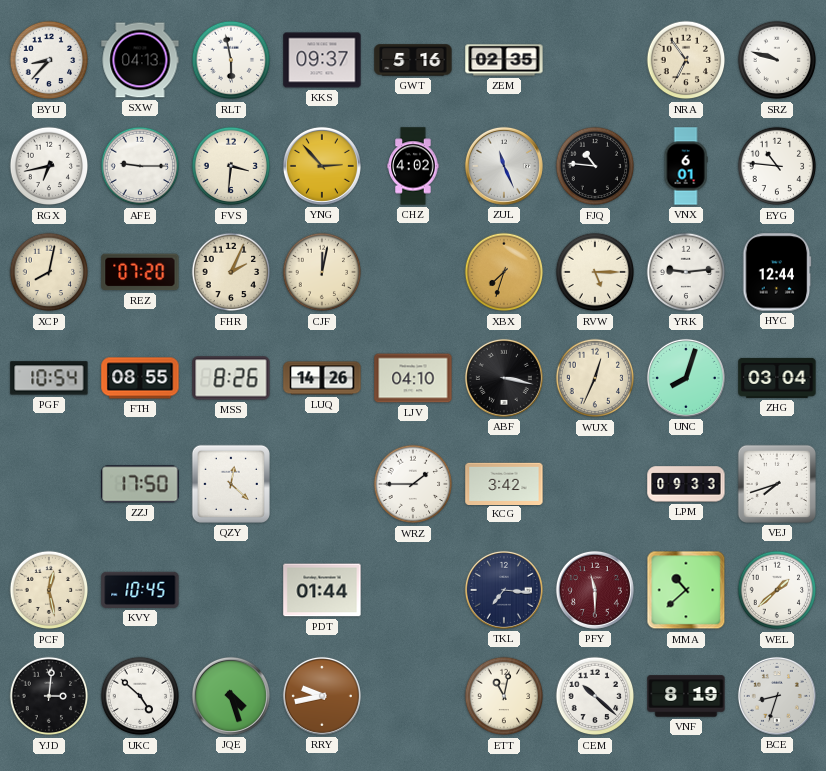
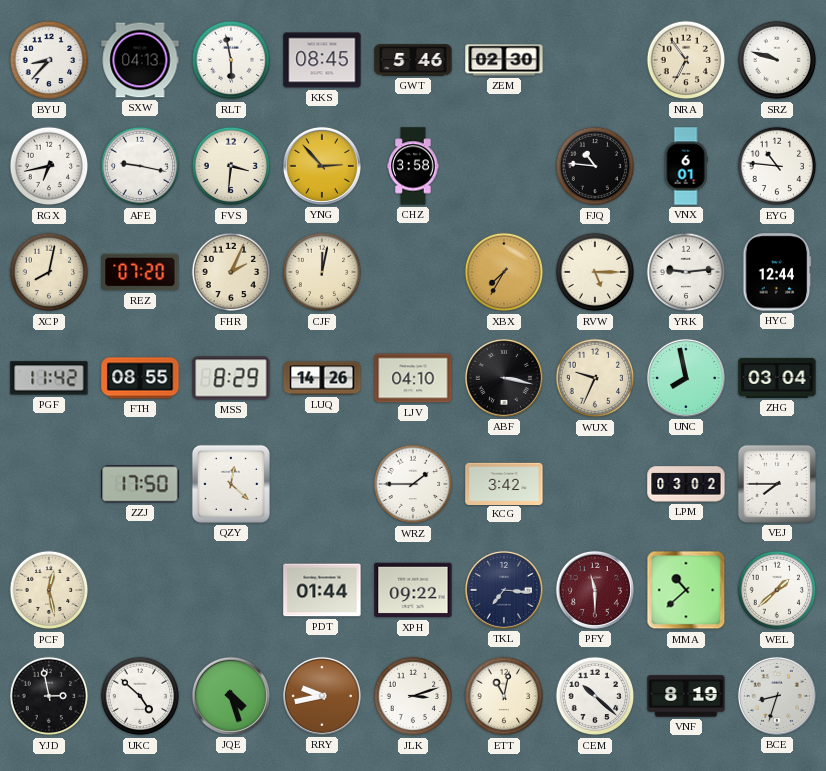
KKS: 09:37 -> 08:45
GWT: 5:16 -> 5:46
ZEM: 02:35 -> 02:30
AFE: 9:15 -> 9:17
CHZ: 4:02 -> 3:58
ZUL: 11:26 -> none
XBX: 7:33 -> 7:35
PGF: 10:54 -> 11:42
MSS: 8:26 -> 8:29
WUX: 12:34 -> 9:34
UNC: 8:03 -> 7:58
LPM: 09:33 -> 03:02
VEJ: 7:42 -> 7:45
KVY: 10:45 -> none
XPH: none -> 09:22
YJD: 3:01 -> 2:58
JLK: none -> 3:12
